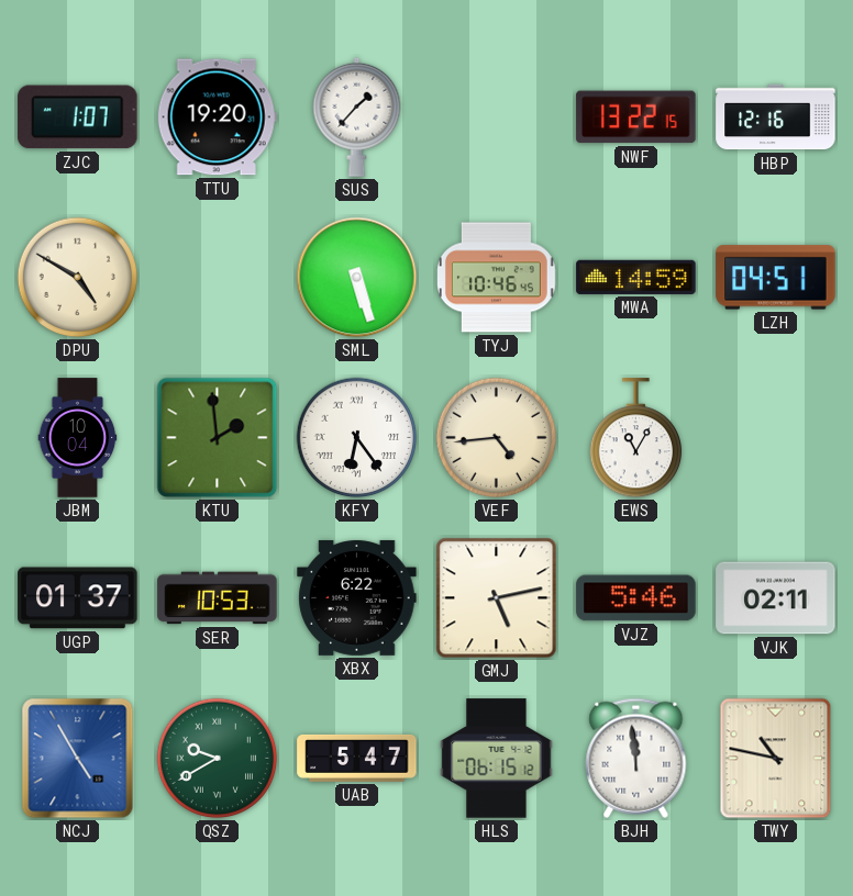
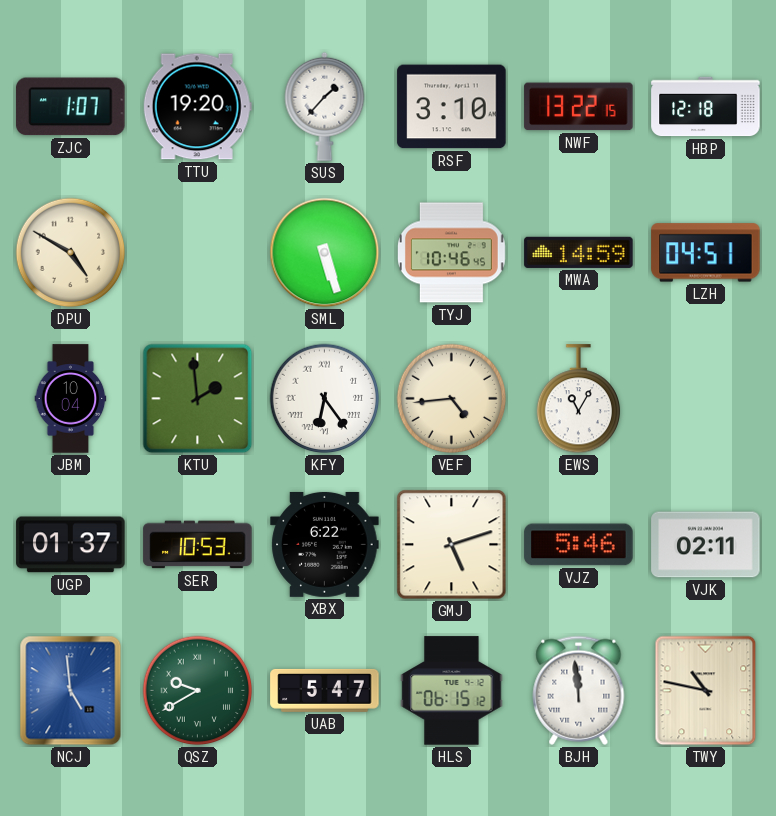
RSF: none -> 3:10
HBP: 12:16 -> 12:18
GMJ: 5:13 -> 5:12
NCJ: 4:55 -> 4:59
